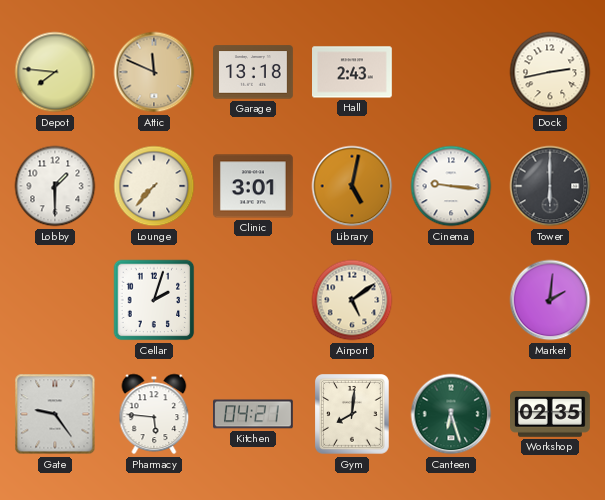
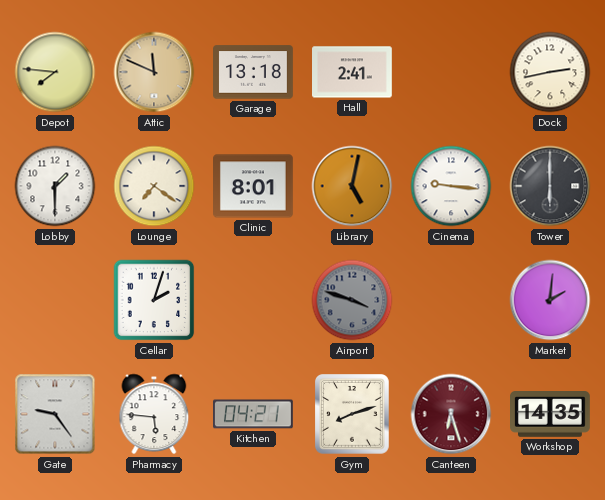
Hall: 2:43 -> 2:41
Lounge: 7:37 -> 7:21
Clinic: 3:01 -> 8:01
Airport: 5:09 -> 3:48
Airport dial: cream -> grey
Gym: 8:01 -> 8:12
Canteen dial: green -> burgundy
Workshop: 02:35 -> 14:35
